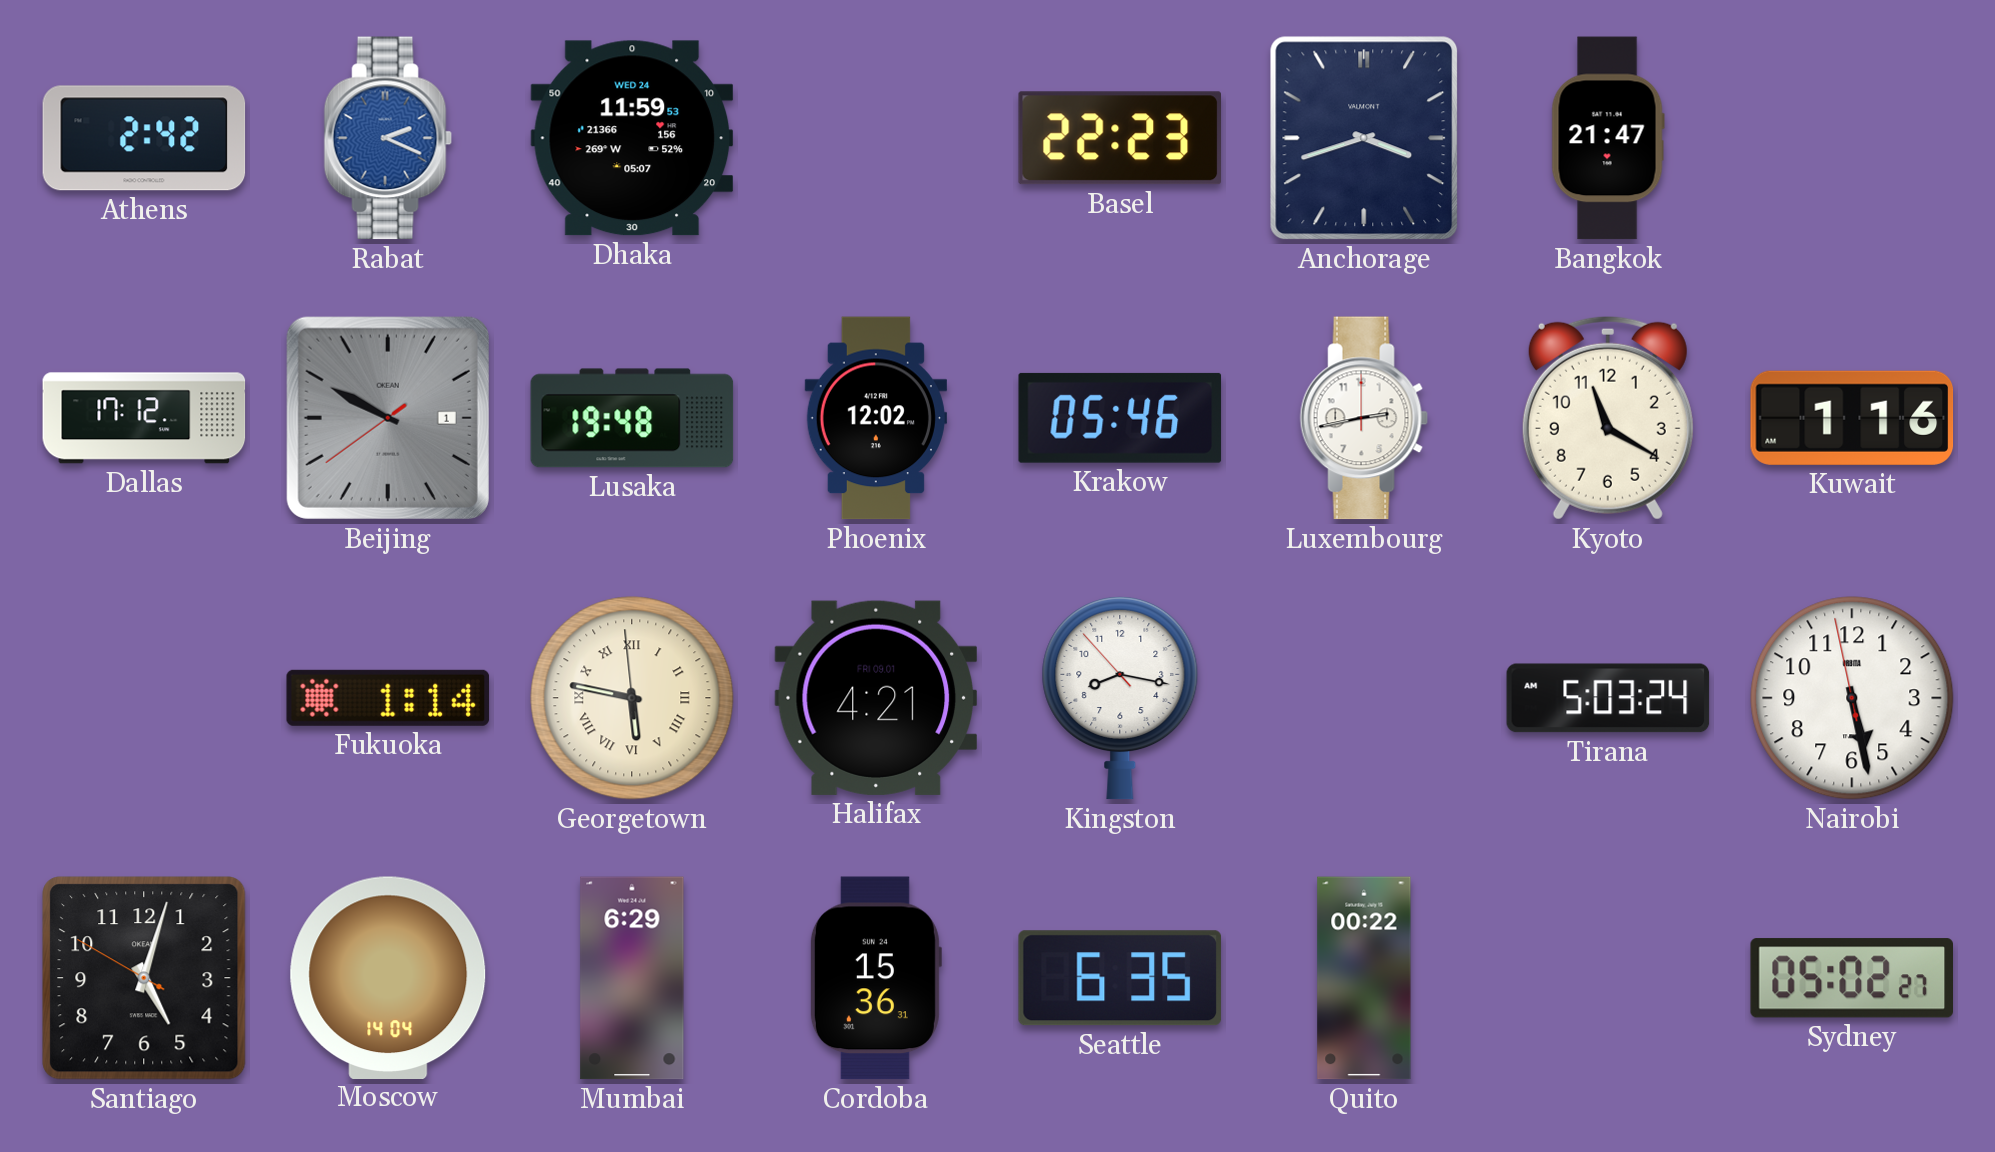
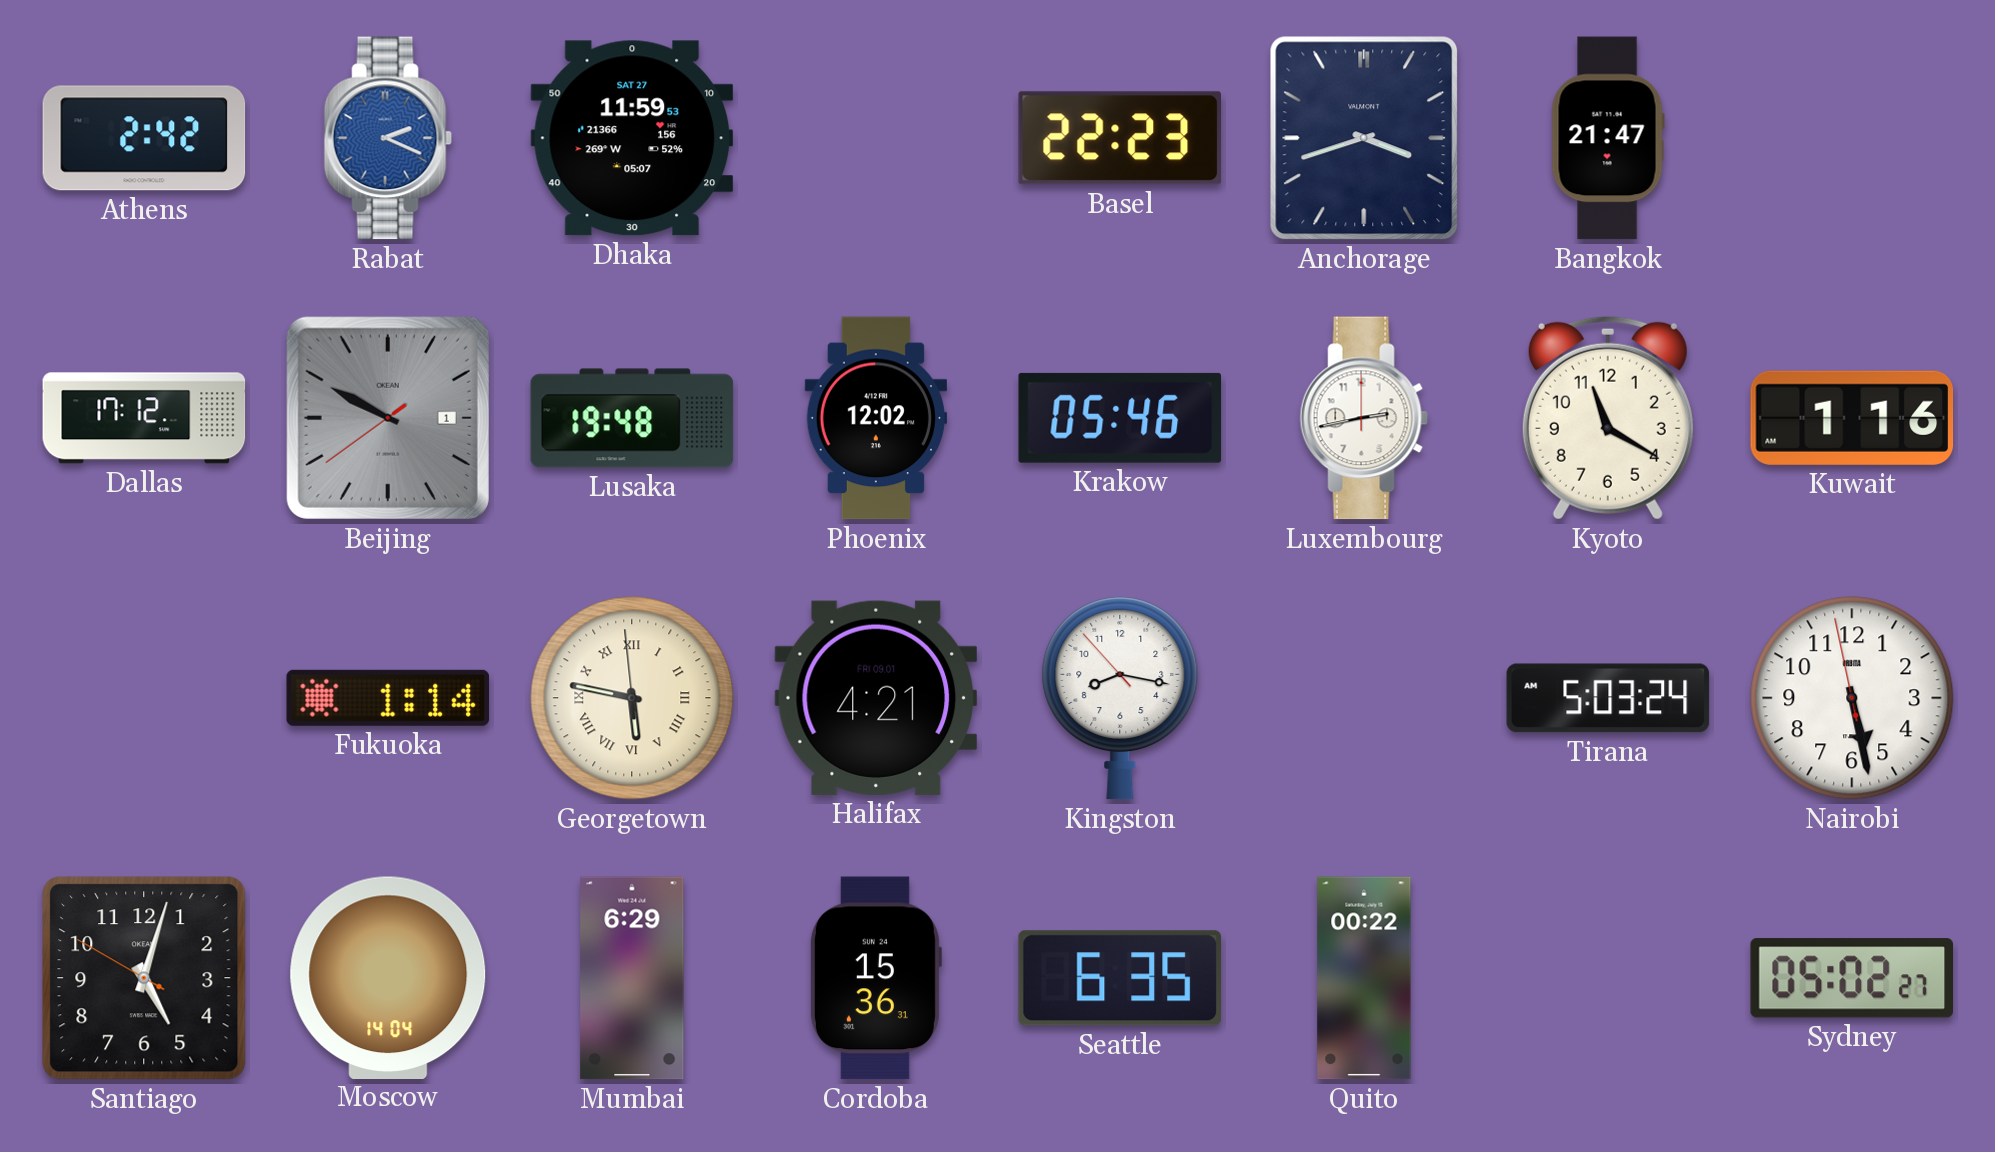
Dhaka date: WED 24 -> SAT 27
